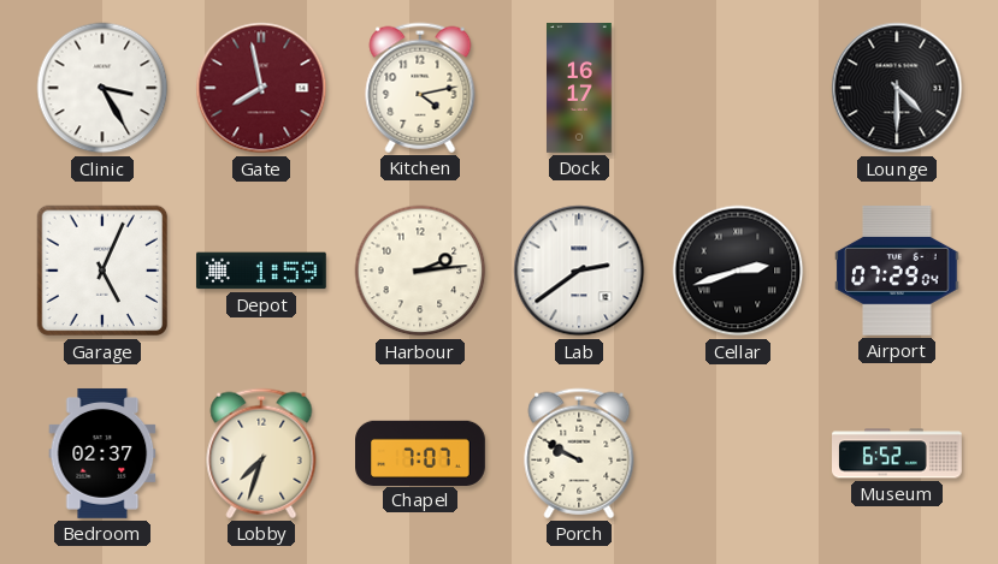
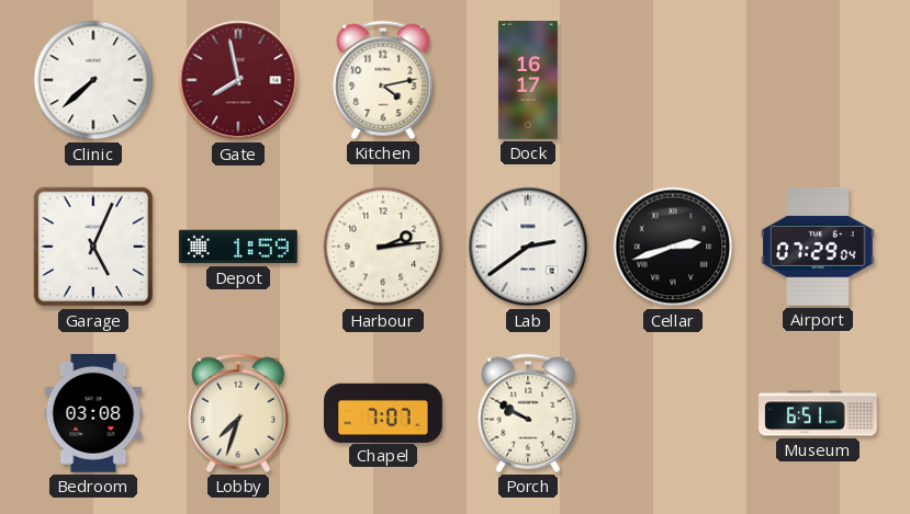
Clinic: 3:25 -> 7:38
Lounge: 4:30 -> none
Bedroom: 02:37 -> 03:08
Museum: 6:52 -> 6:51
